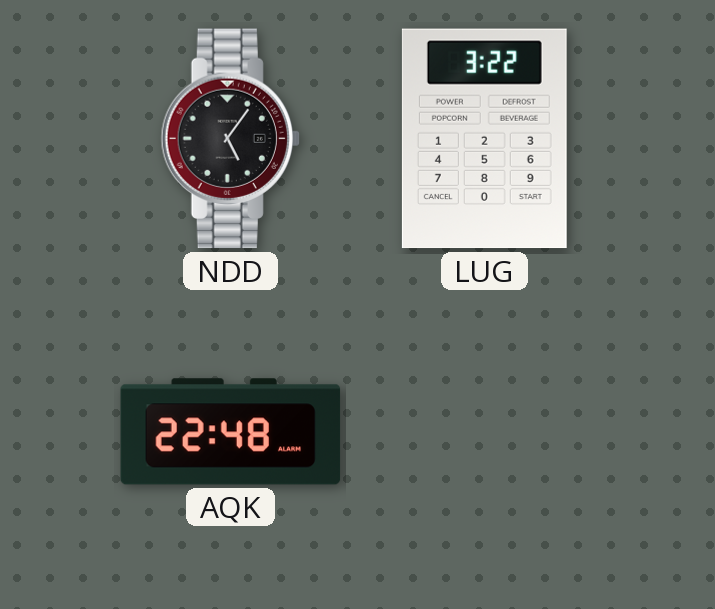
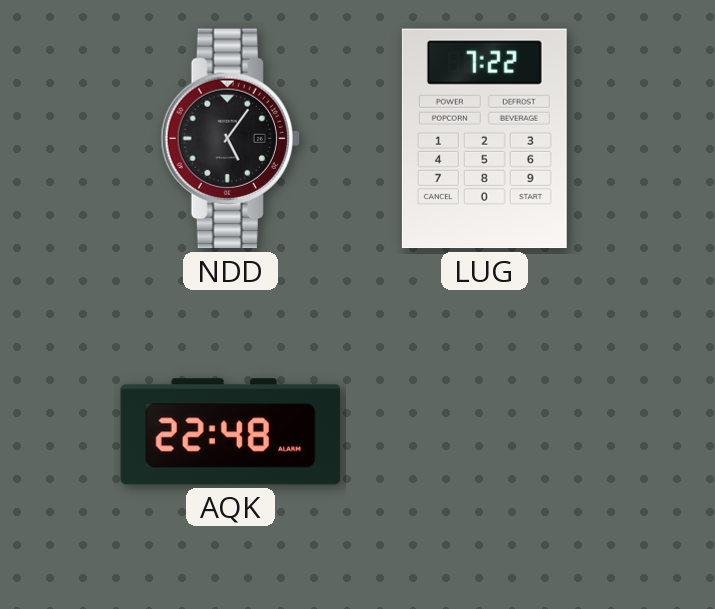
LUG: 3:22 -> 7:22
